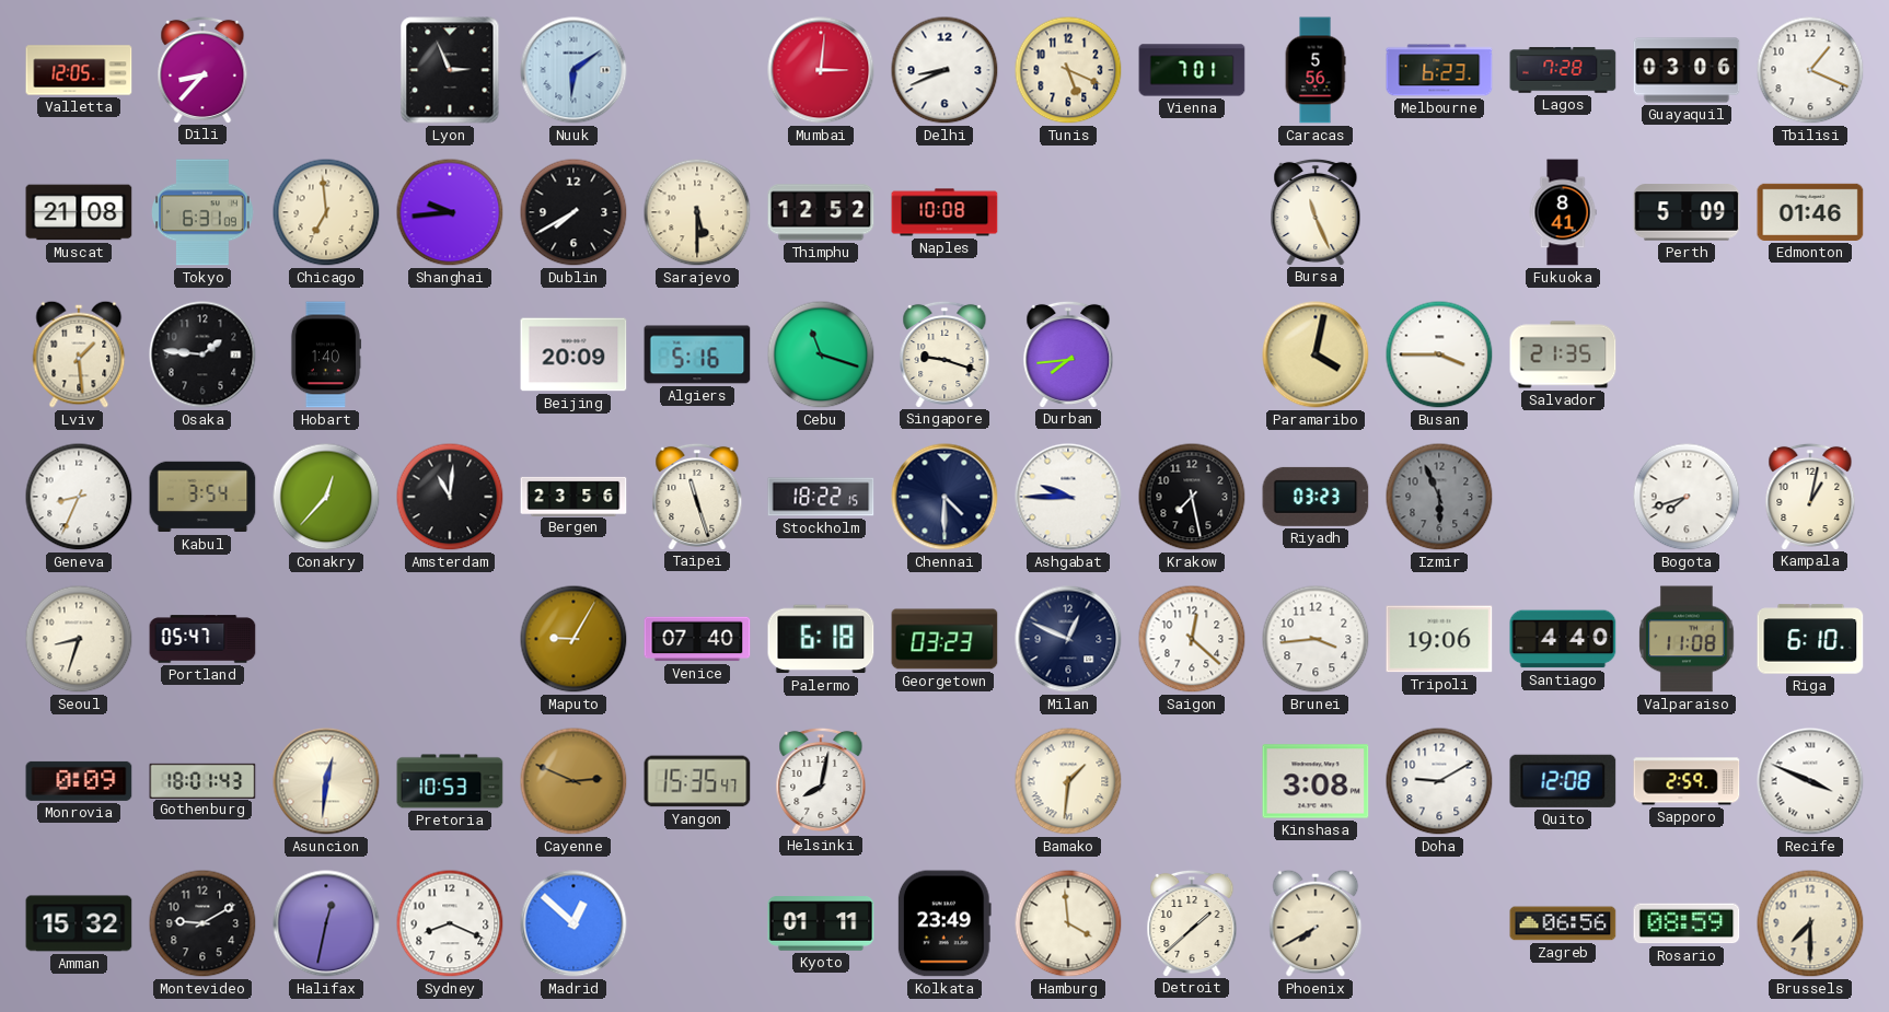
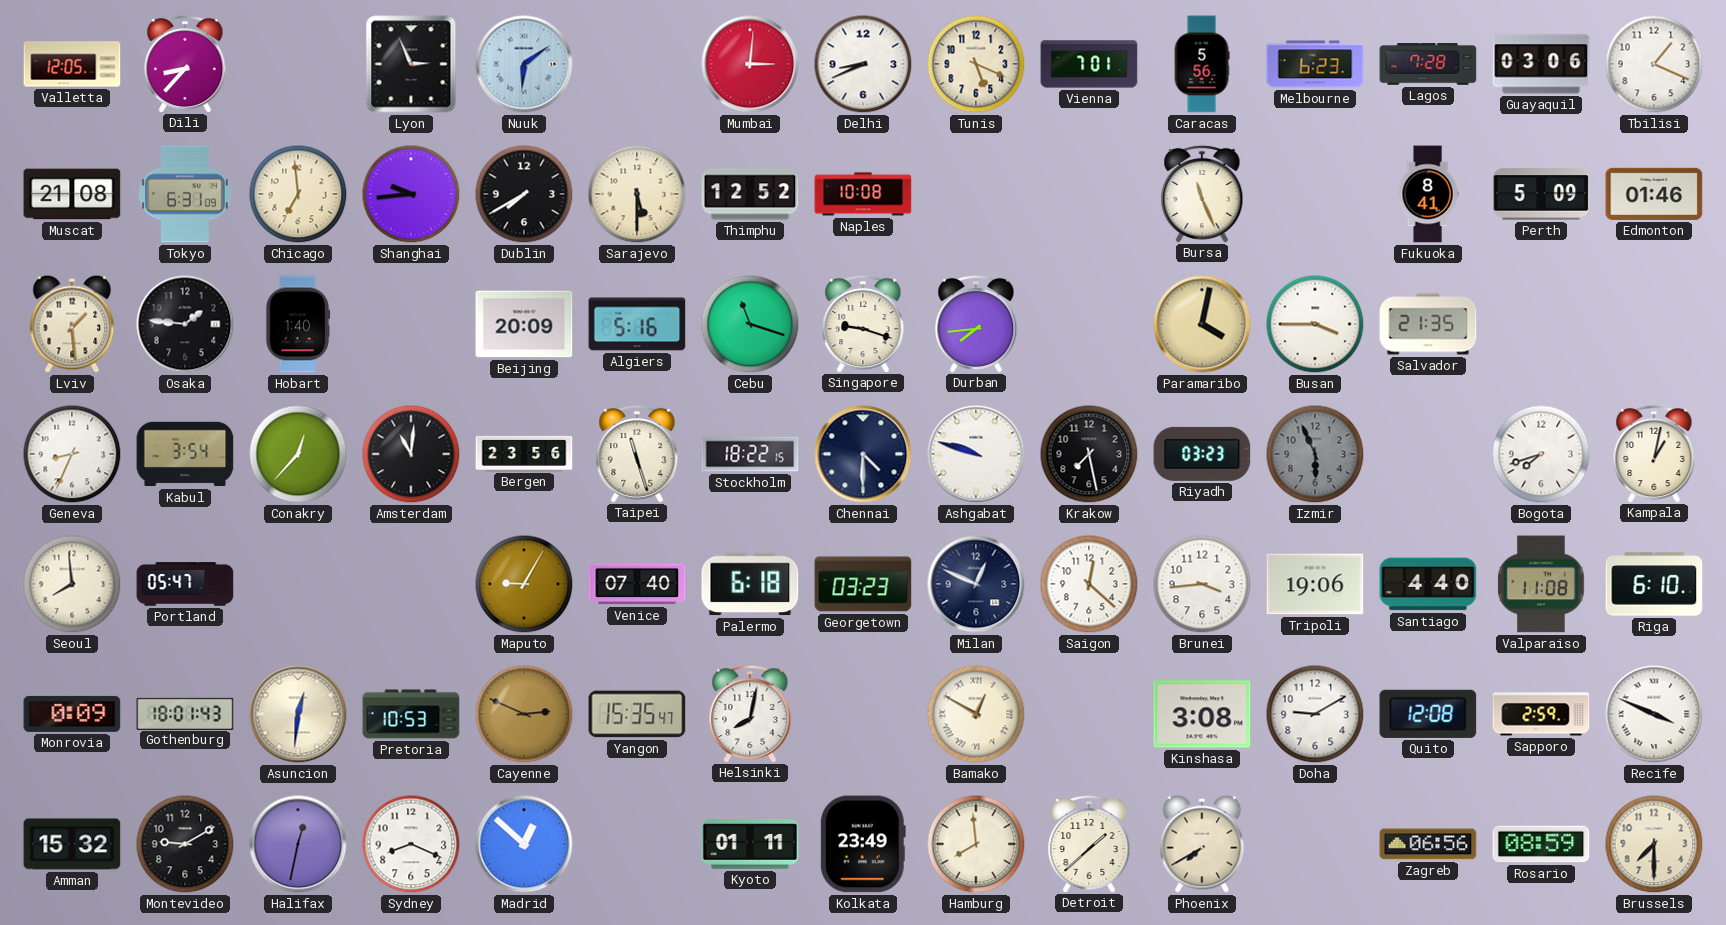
Ashgabat: 9:45 -> 9:48
Seoul: 8:33 -> 7:59
Bamako: 1:31 -> 12:50
Hamburg: 3:59 -> 7:59
